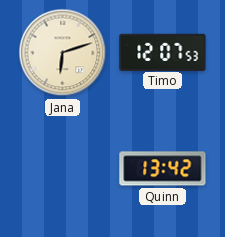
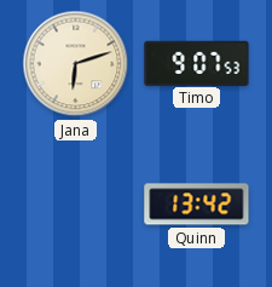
Timo: 12:07 -> 9:07
